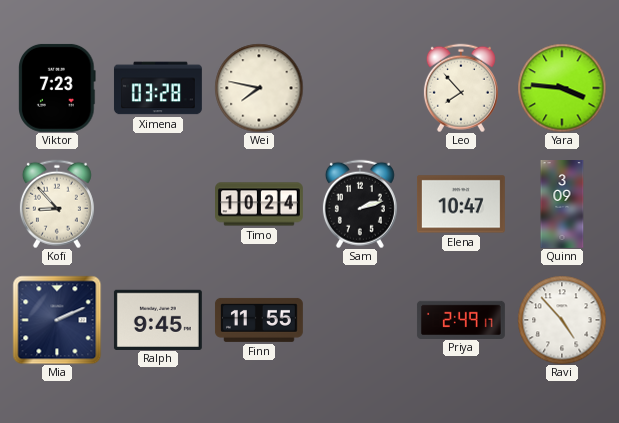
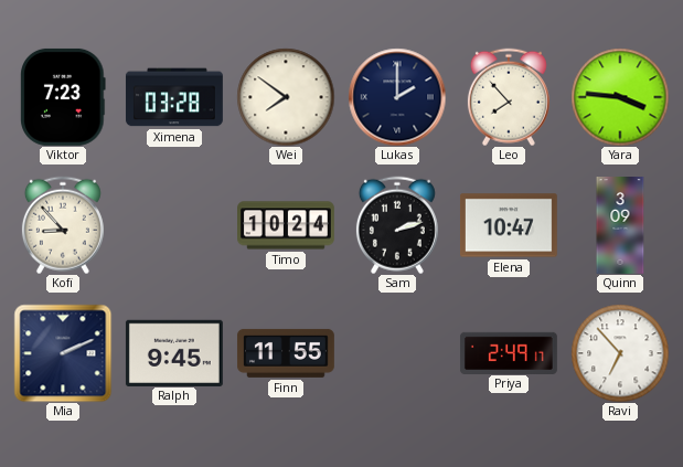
Wei: 7:47 -> 7:51
Lukas: none -> 2:00
Ravi: 4:53 -> 6:53
